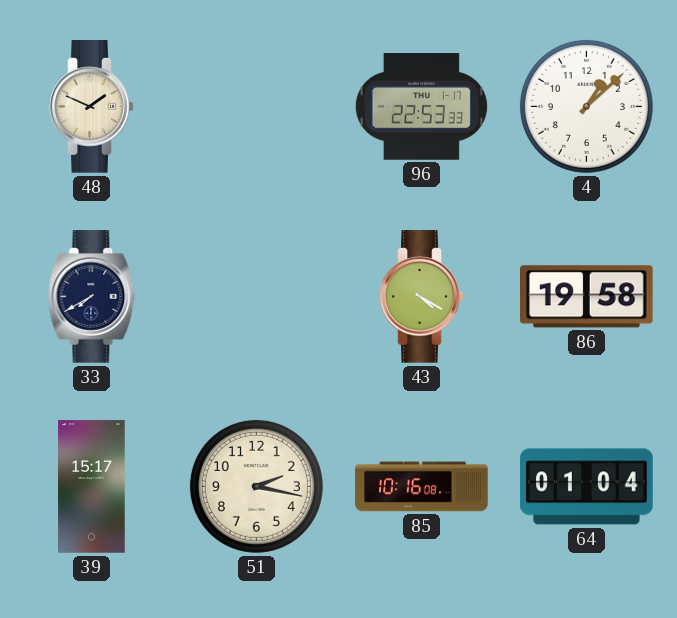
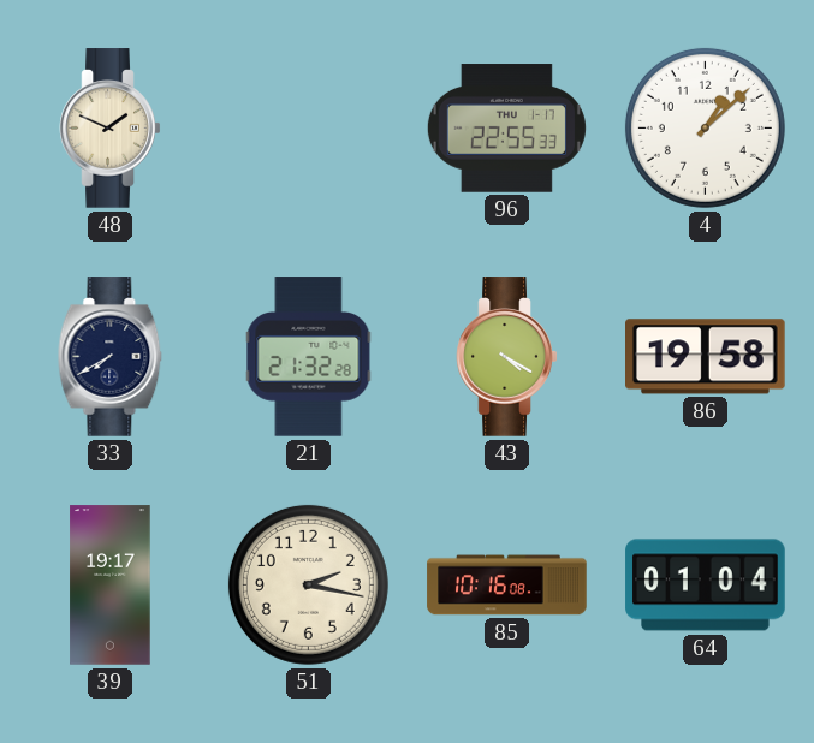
96: 22:53 -> 22:55
21: none -> 21:32
39: 15:17 -> 19:17
